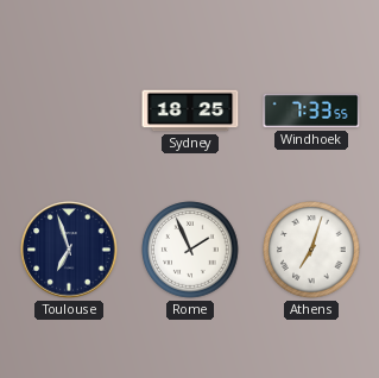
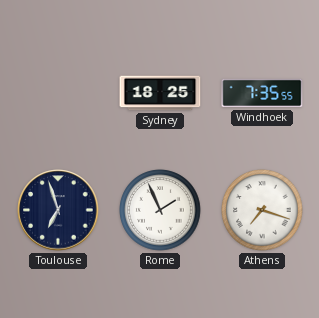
Windhoek: 7:33 -> 7:35
Athens: 7:03 -> 7:18
